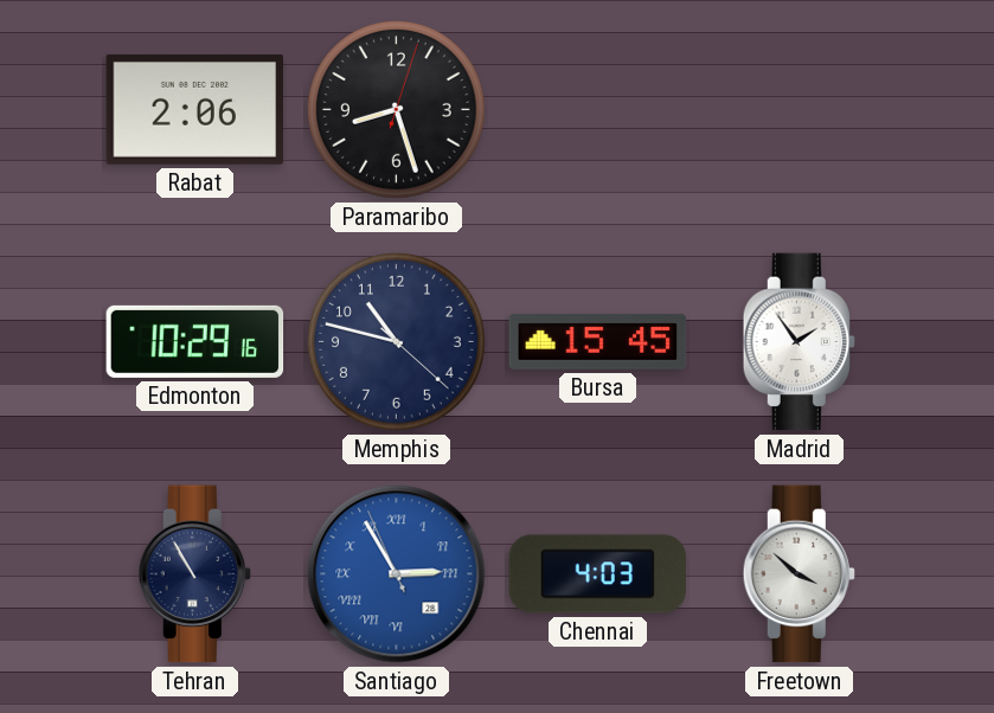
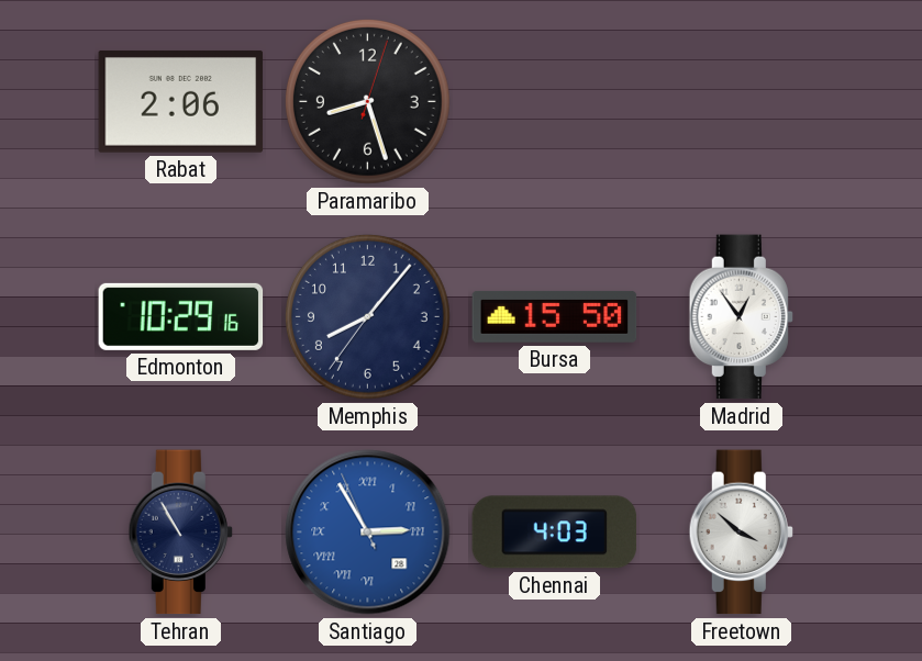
Memphis: 10:47 -> 8:06
Bursa: 15:45 -> 15:50
Madrid: 1:54 -> 12:54
